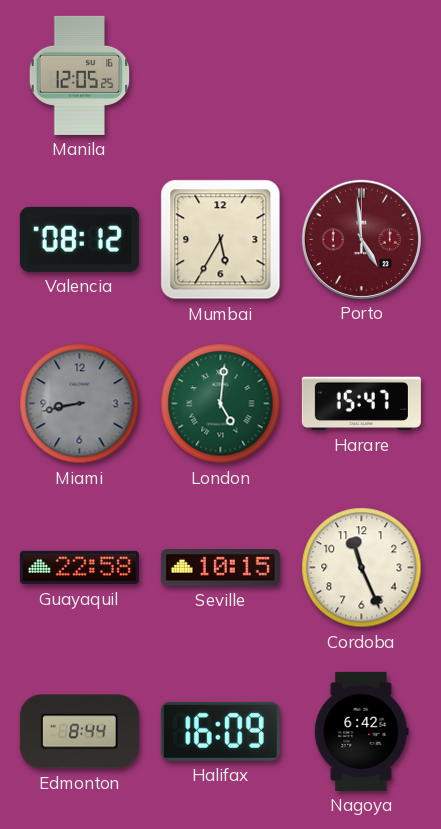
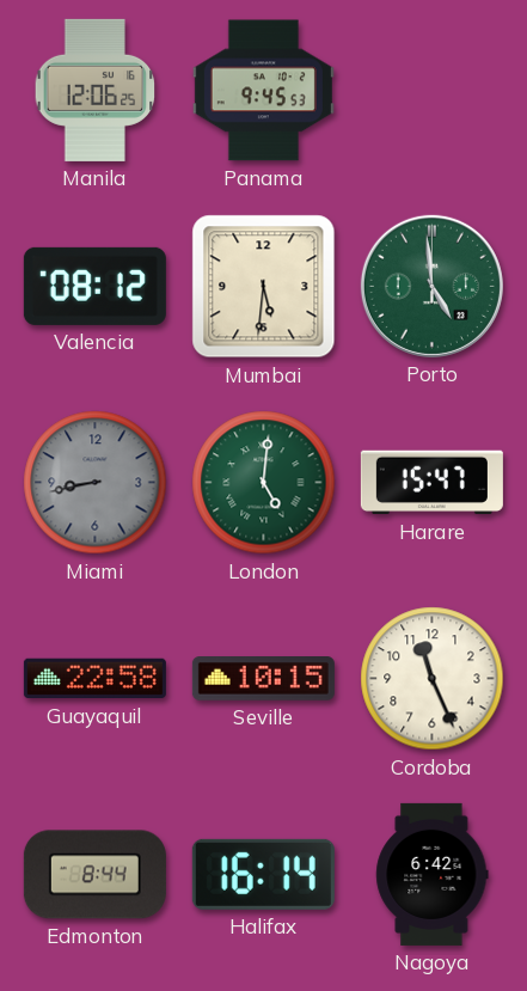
Manila: 12:05 -> 12:06
Panama: none -> 9:45
Mumbai: 5:35 -> 5:31
Porto dial: burgundy -> green
Halifax: 16:09 -> 16:14
